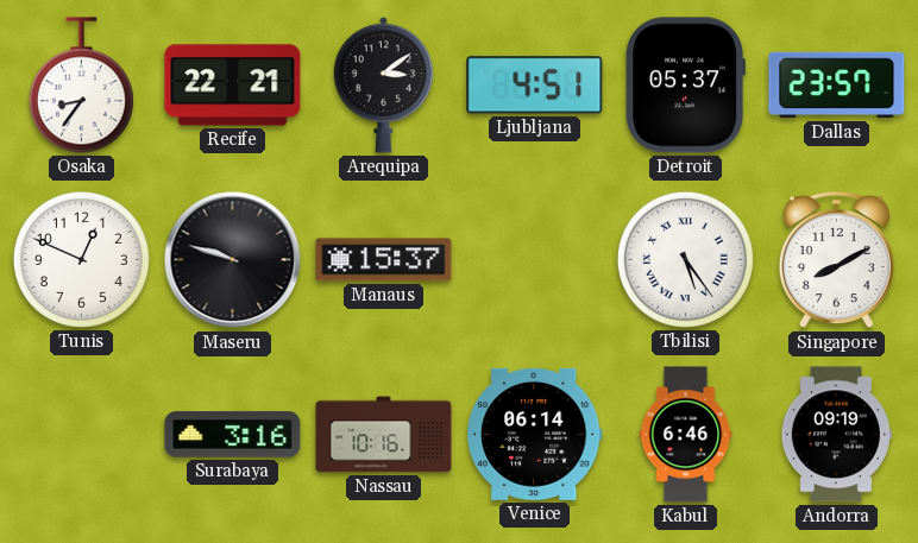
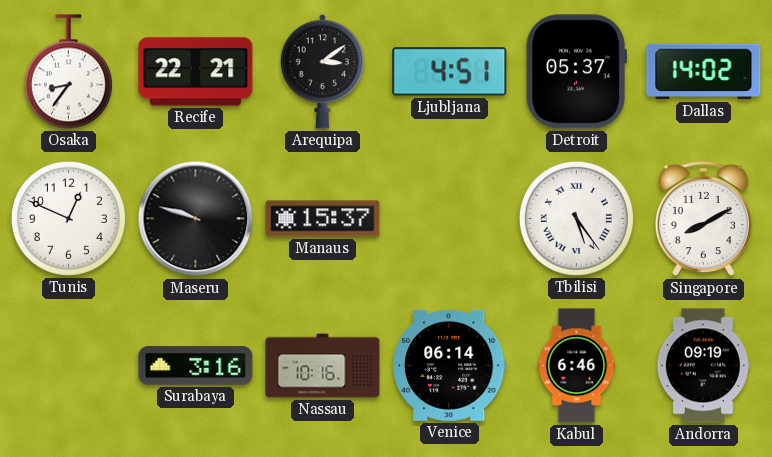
Dallas: 23:57 -> 14:02
